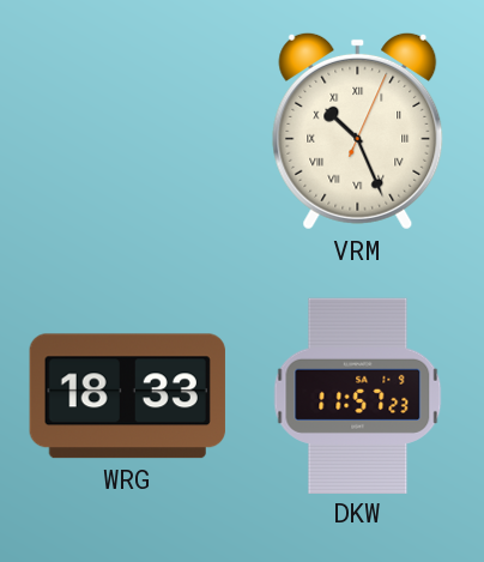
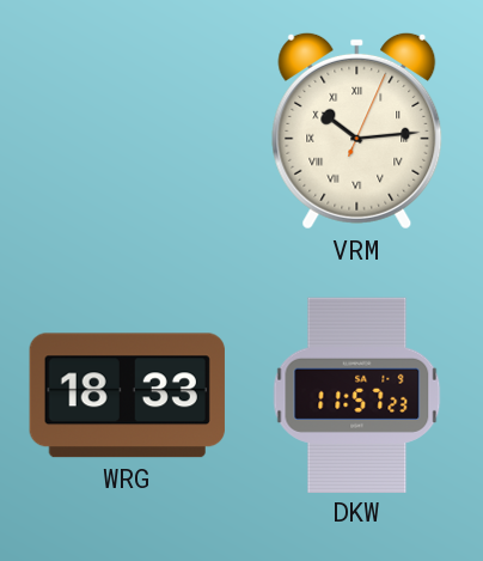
VRM: 10:26 -> 10:14
